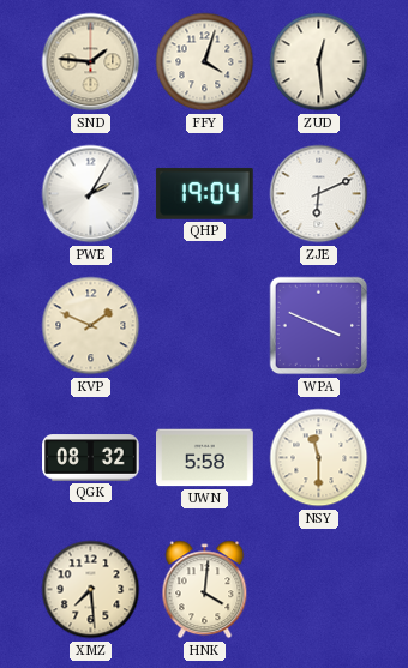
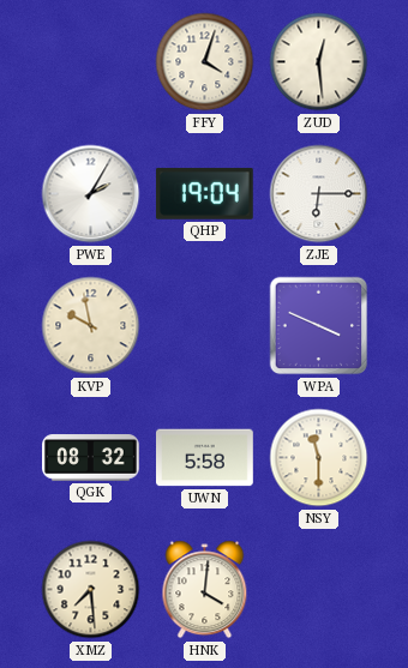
SND: 1:46 -> none
ZJE: 6:11 -> 6:15
KVP: 1:49 -> 9:58
